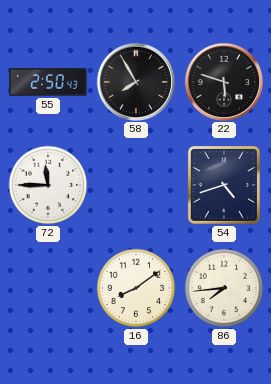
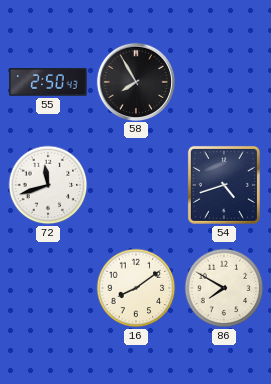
22: 5:48 -> none
72: 11:45 -> 11:42
86: 7:44 -> 7:50
